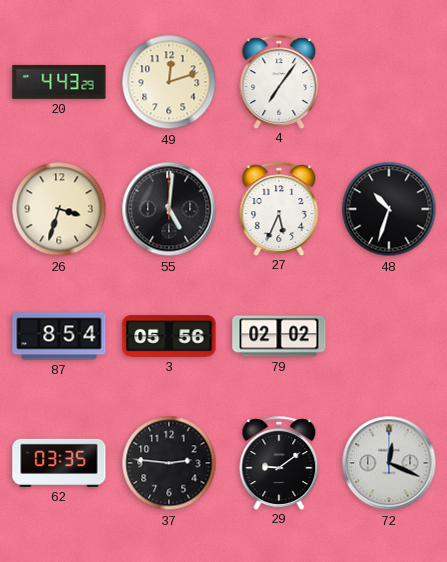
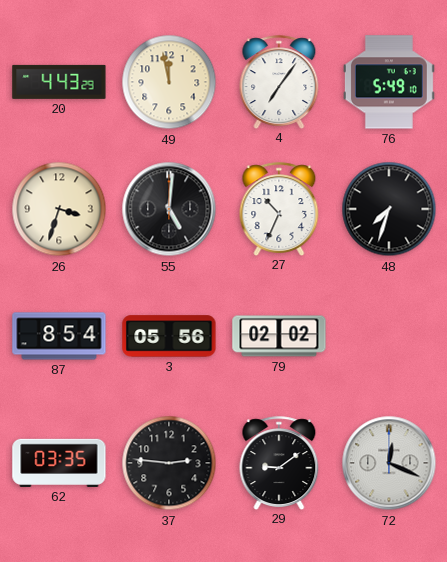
49: 12:12 -> 11:58
76: none -> 5:49
27: 5:34 -> 10:34
48: 10:33 -> 7:33
